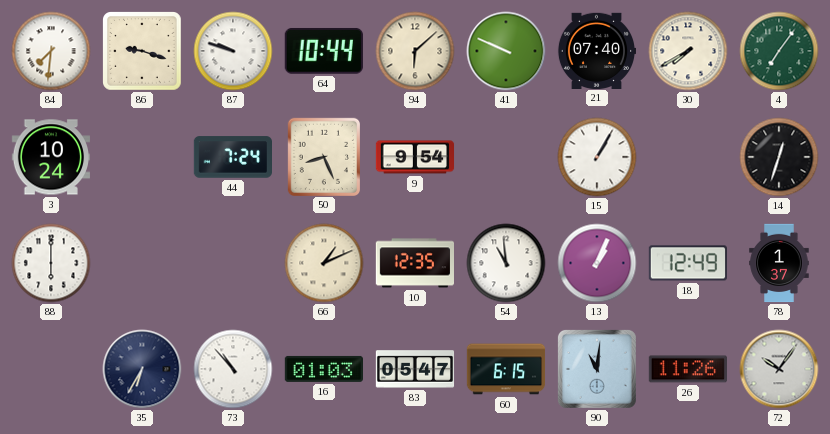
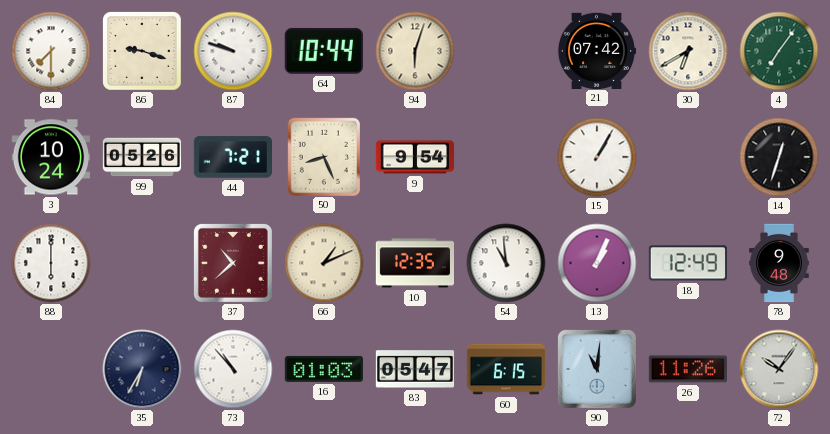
84: 7:31 -> 7:30
94: 6:08 -> 6:03
41: 9:49 -> none
21: 07:40 -> 07:42
30: 7:40 -> 6:40
99: none -> 05:26
44: 7:24 -> 7:21
37: none -> 10:38
78: 1:37 -> 9:48
